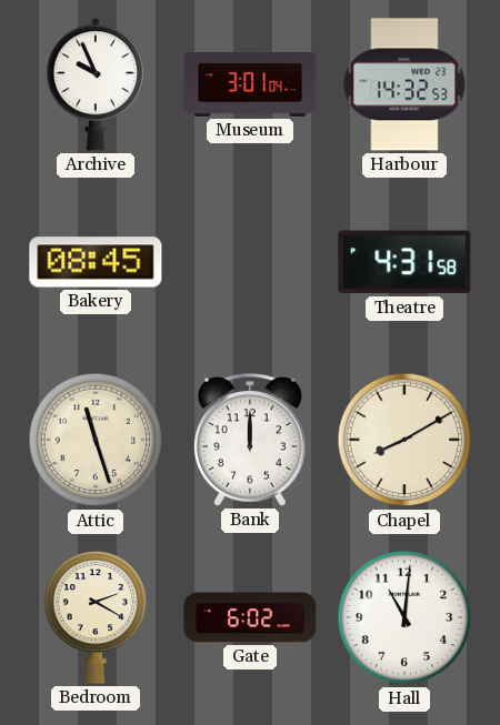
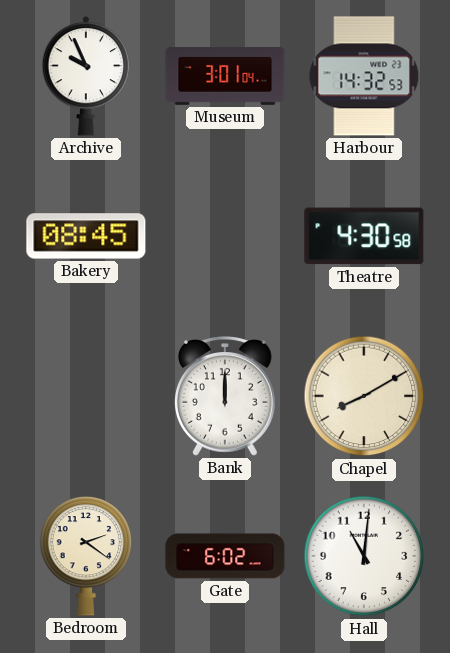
Theatre: 4:31 -> 4:30
Attic: 11:27 -> none
Bedroom: 2:20 -> 2:21
